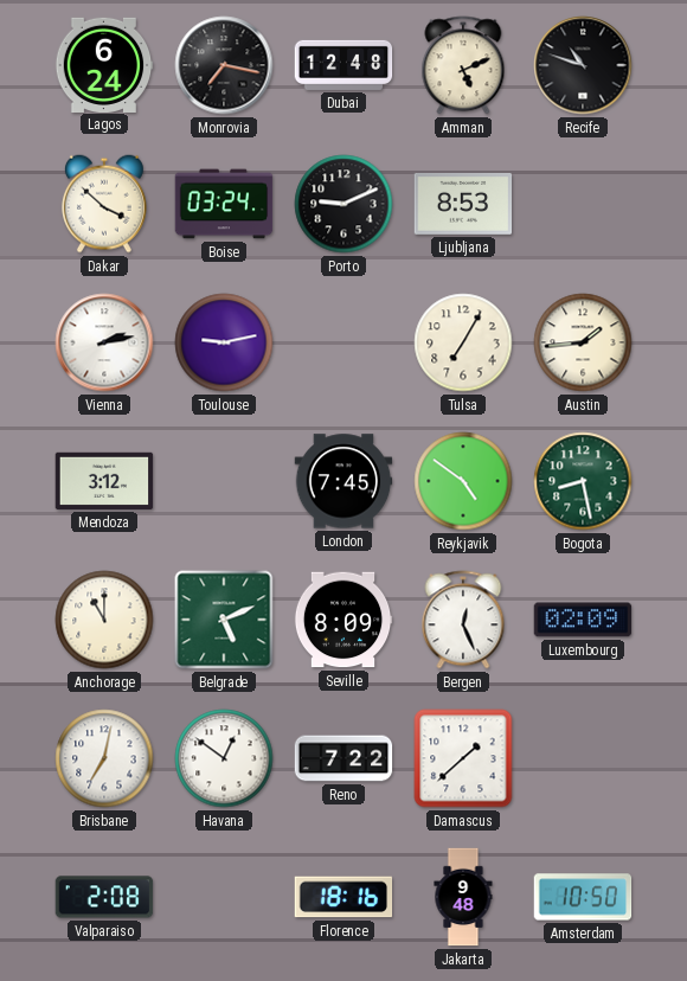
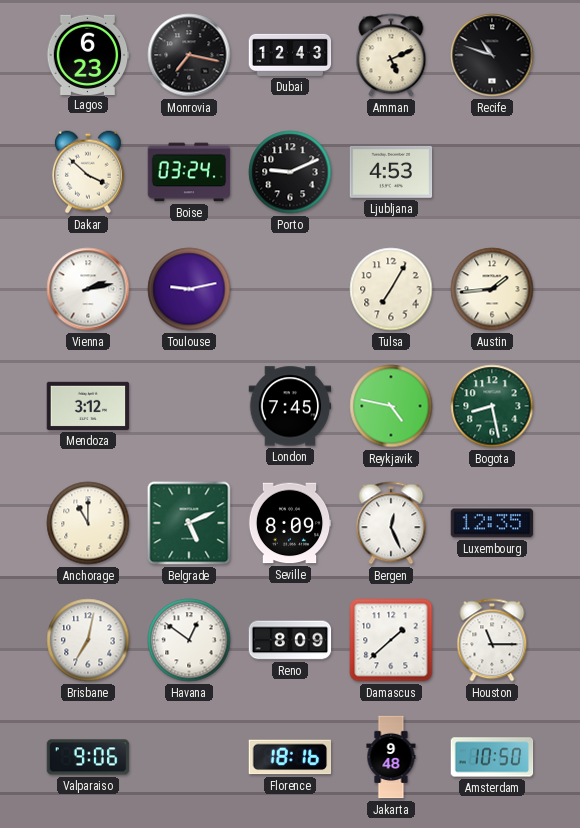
Lagos: 6:24 -> 6:23
Dubai: 12:48 -> 12:43
Ljubljana: 8:53 -> 4:53
Reykjavik: 4:51 -> 4:47
Luxembourg: 02:09 -> 12:35
Reno: 7:22 -> 8:09
Houston: none -> 11:15
Valparaiso: 2:08 -> 9:06
